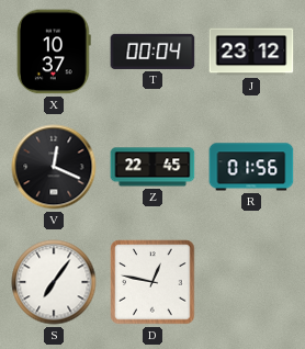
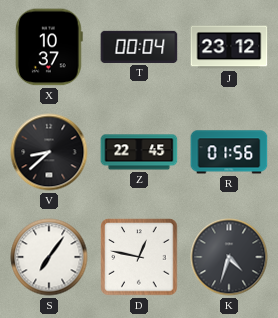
V: 12:19 -> 8:38
K: none -> 4:33
